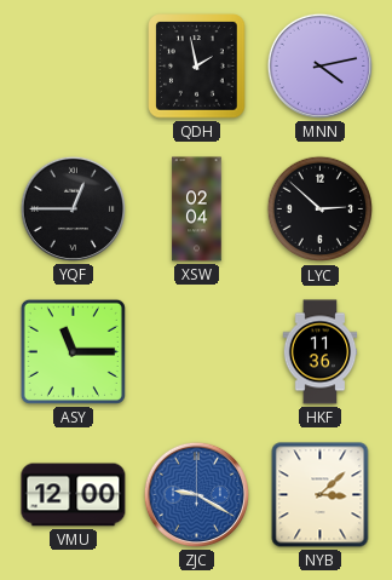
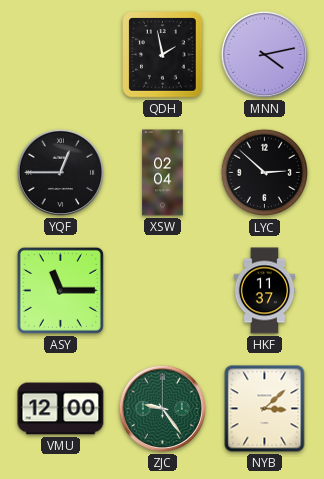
HKF: 11:36 -> 11:37
ZJC: 9:20 -> 9:24
ZJC dial: blue -> green
